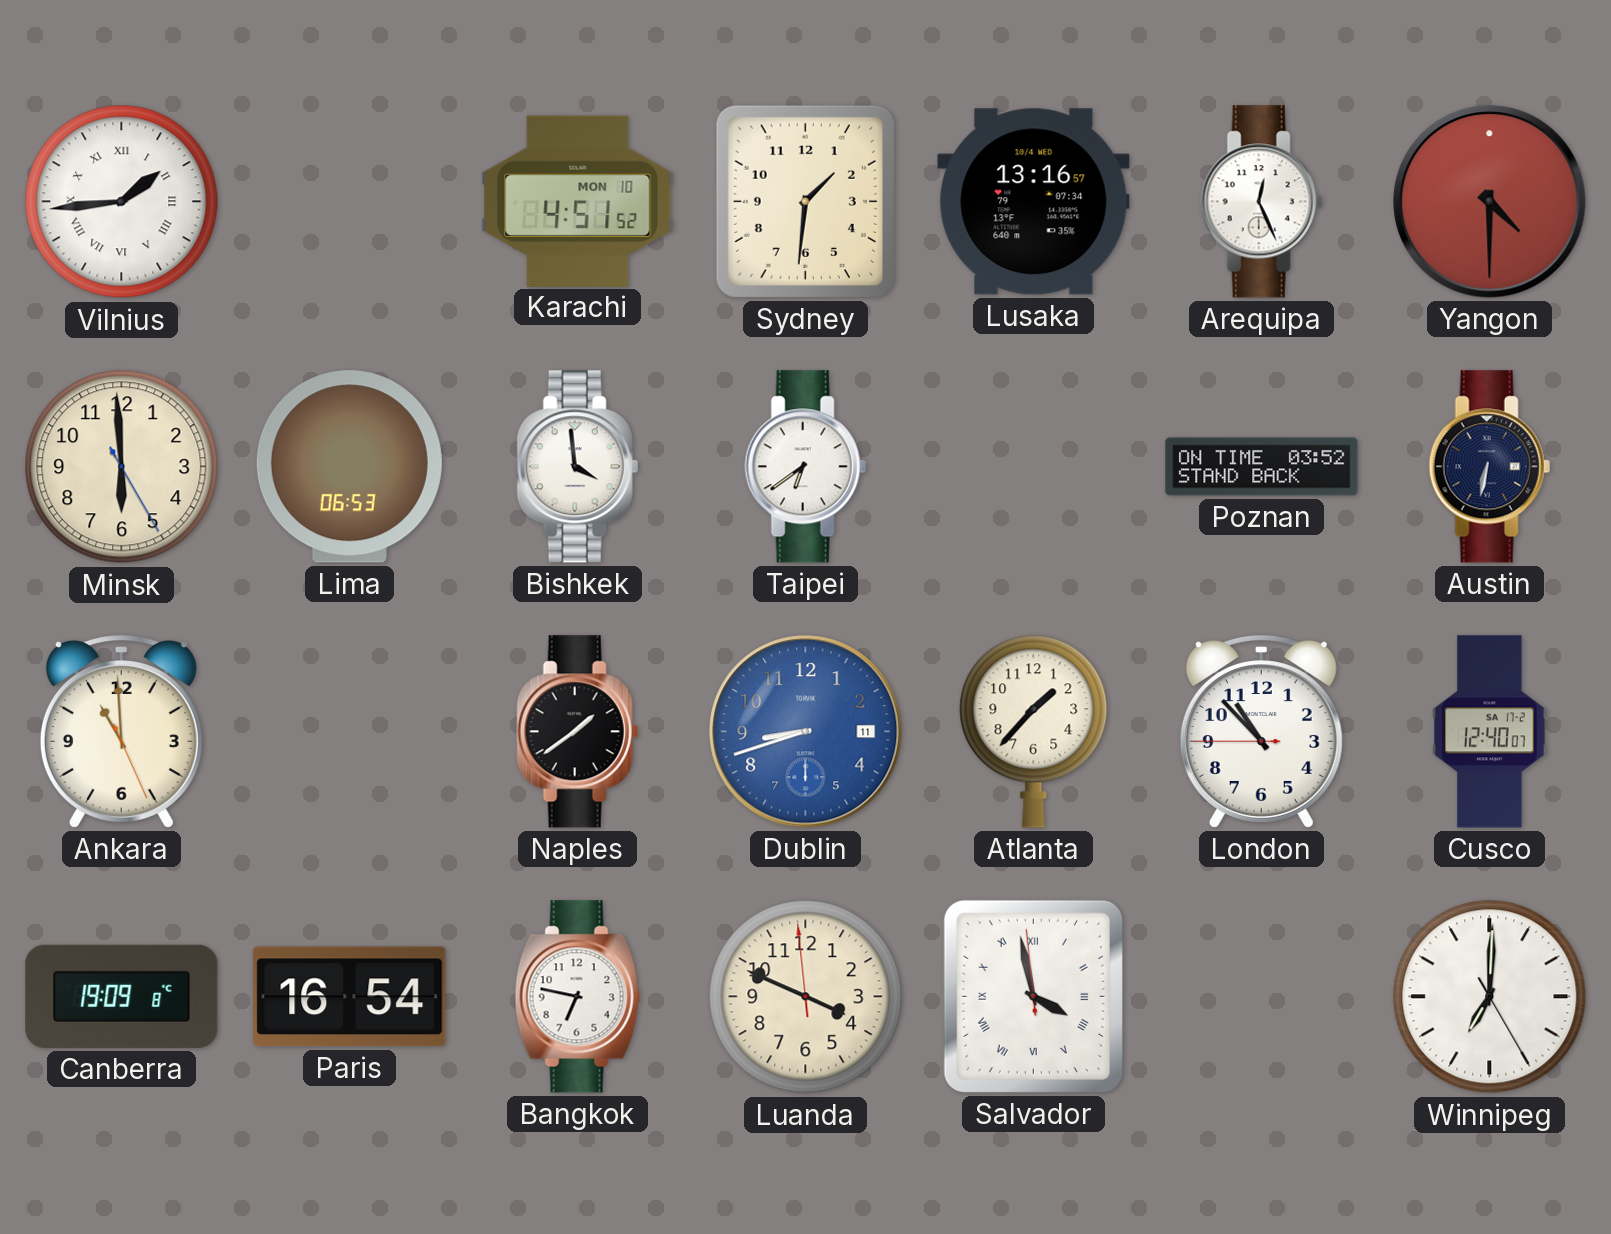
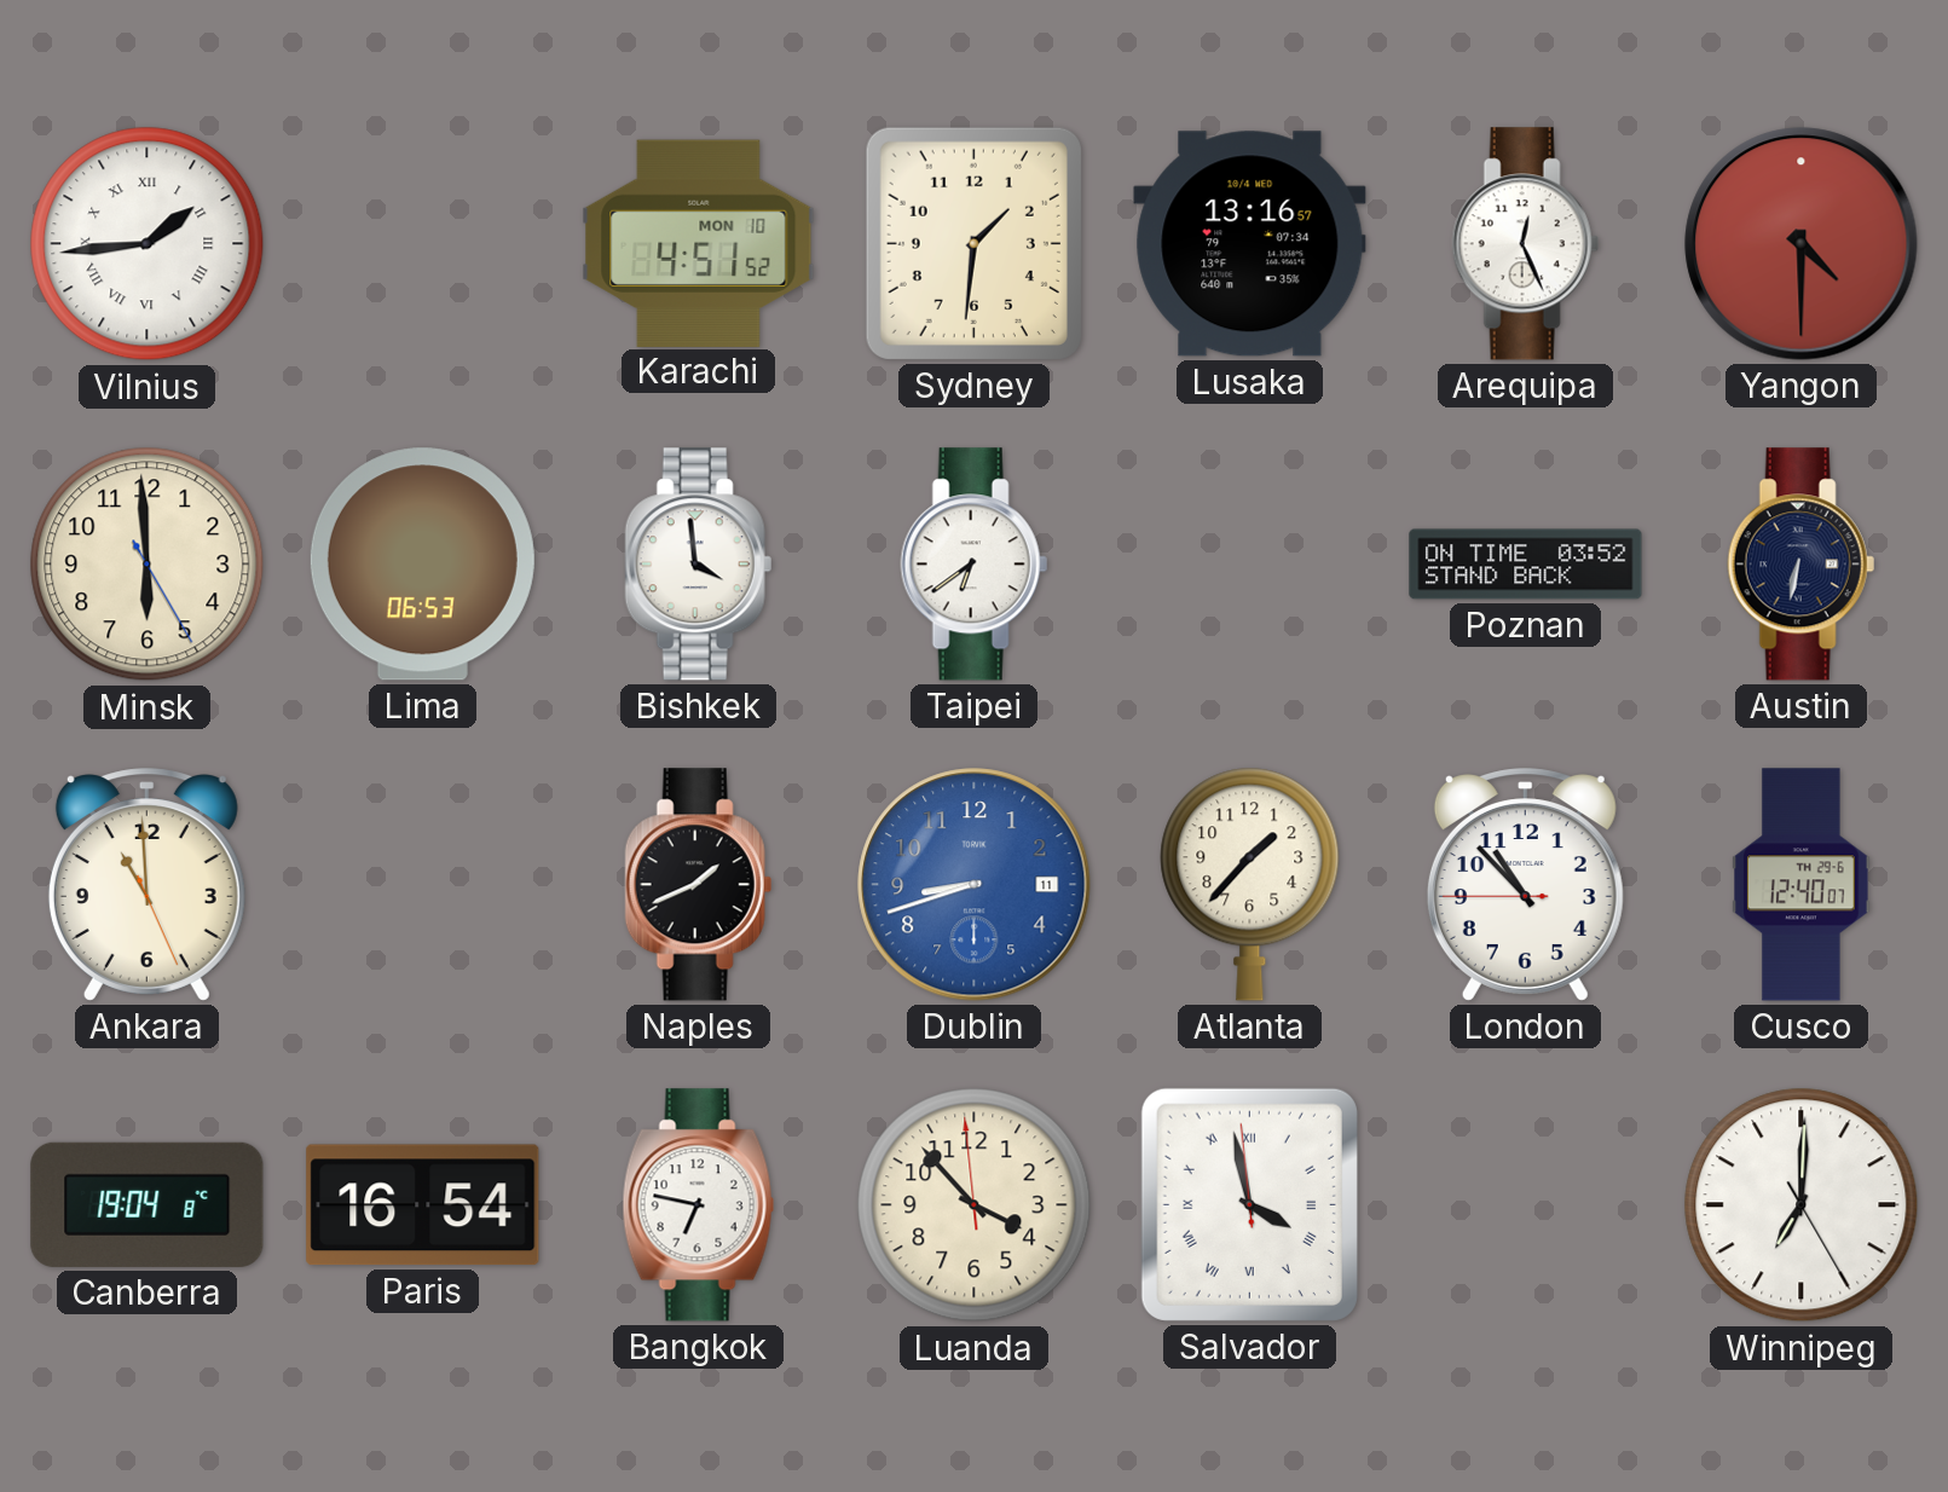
Naples: 1:39 -> 1:41
Cusco date: SA 17-2 -> TH 29-6
Canberra: 19:09 -> 19:04
Luanda: 3:48 -> 3:52
